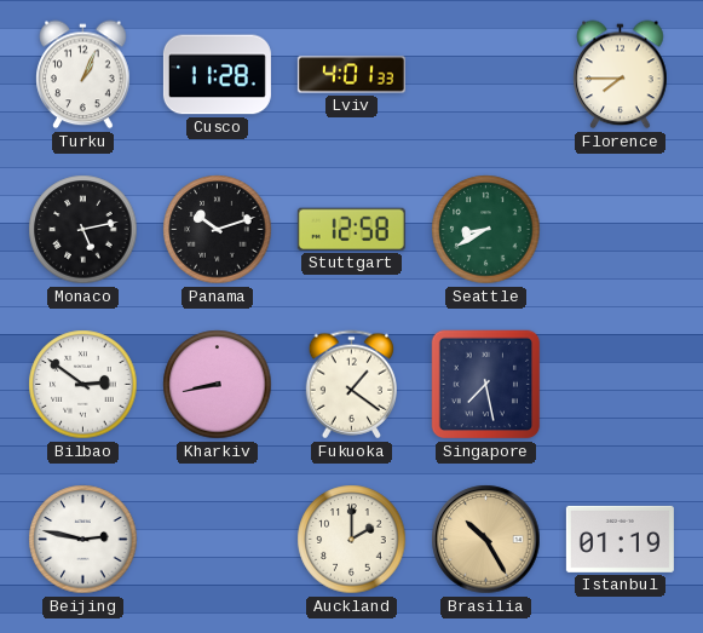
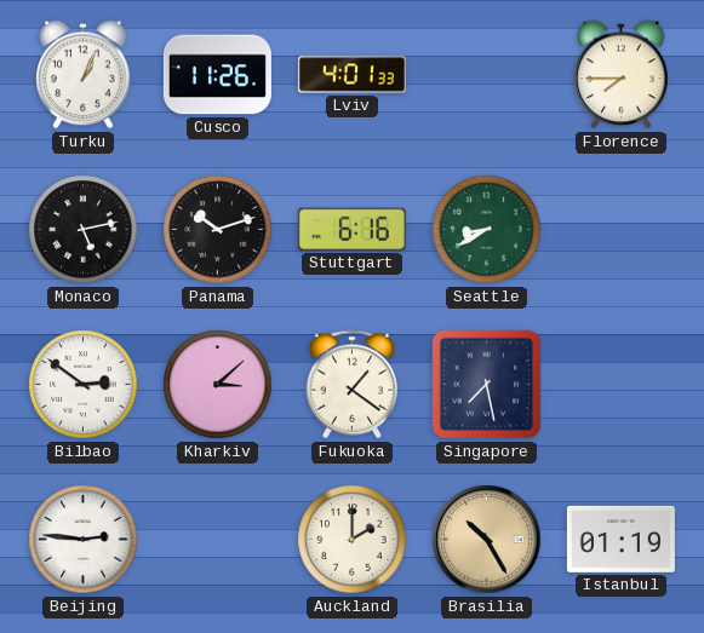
Cusco: 11:28 -> 11:26
Stuttgart: 12:58 -> 6:16
Kharkiv: 8:43 -> 3:08
Beijing: 2:47 -> 2:46
